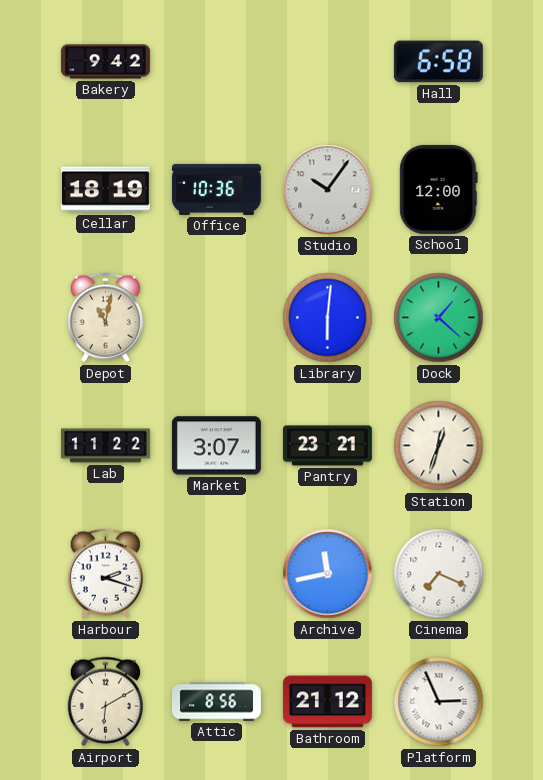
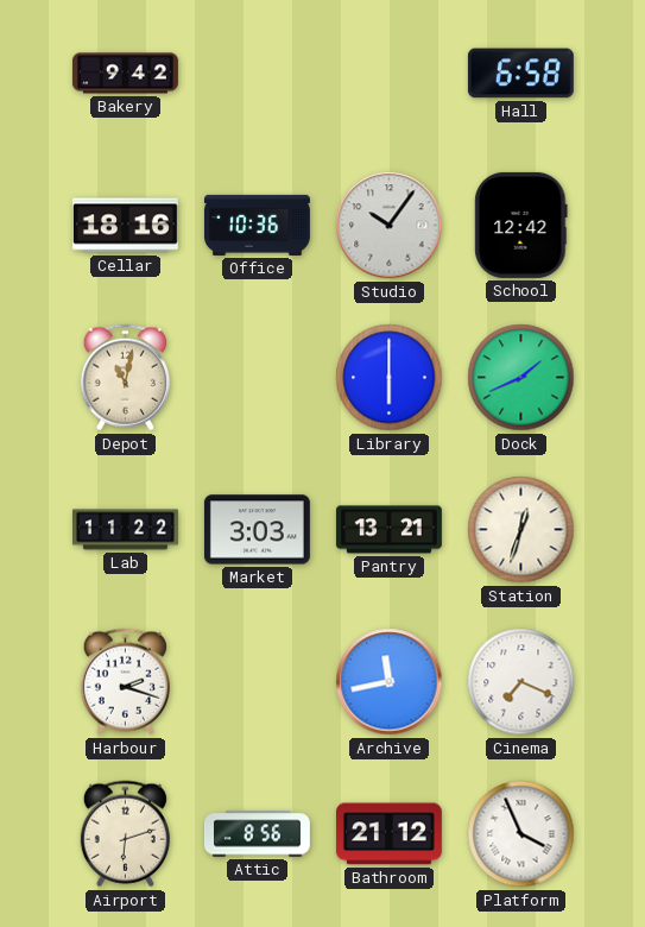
Cellar: 18:19 -> 18:16
School: 12:00 -> 12:42
Library: 6:01 -> 6:00
Dock: 1:22 -> 1:41
Market: 3:07 -> 3:03
Pantry: 23:21 -> 13:21
Airport: 6:10 -> 6:12
Platform: 2:56 -> 3:56
